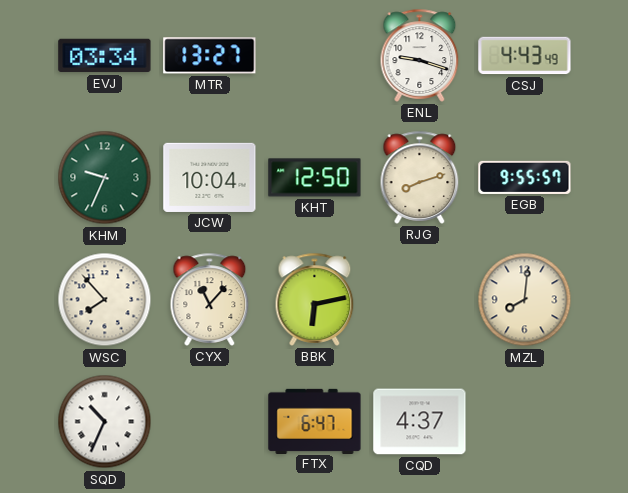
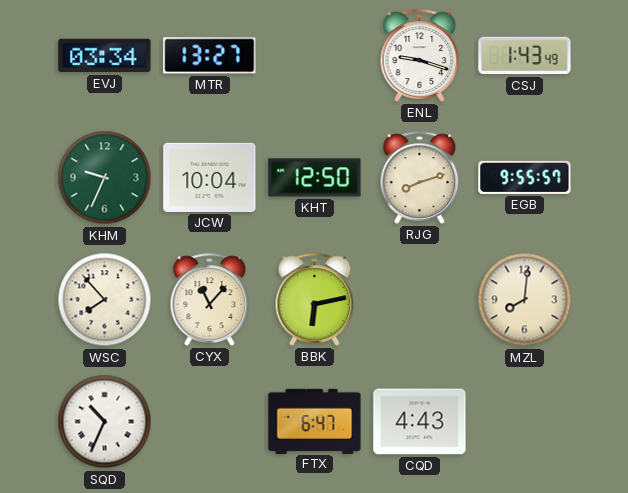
CSJ: 4:43 -> 1:43
CQD: 4:37 -> 4:43
